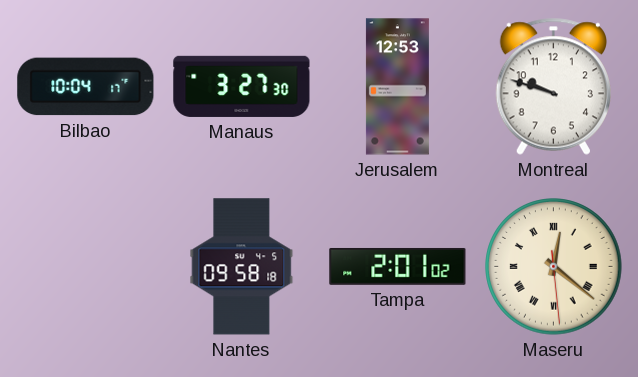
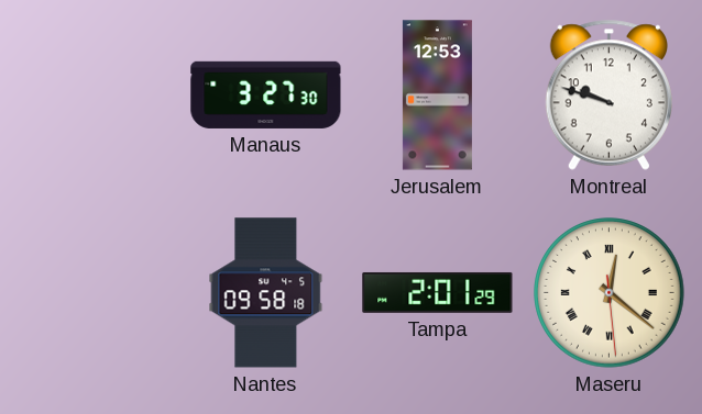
Bilbao: 10:04 -> none
Tampa: 2:01:02 -> 2:01:29
